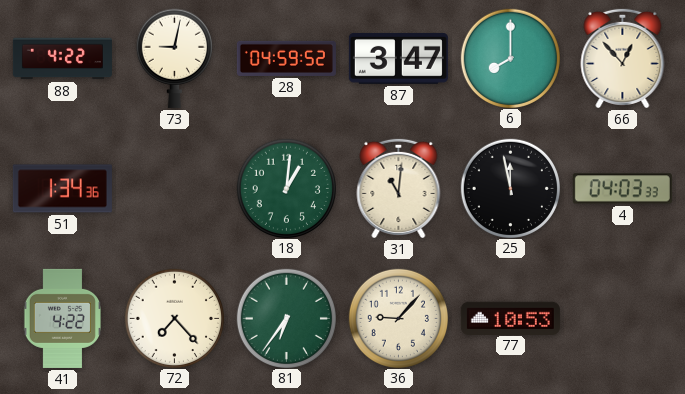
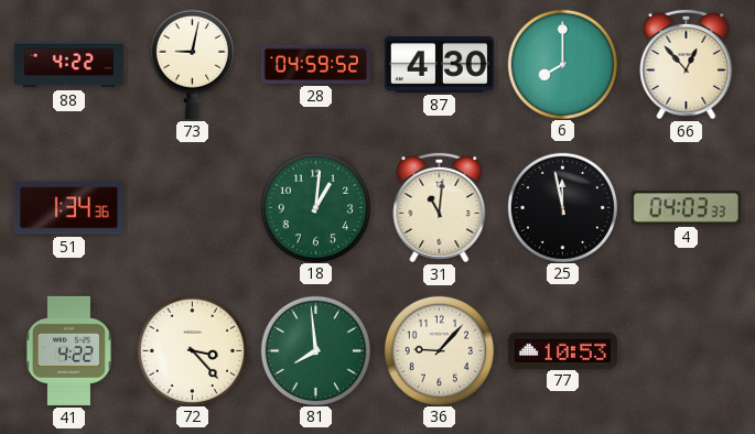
87: 3:47 -> 4:30
72: 7:23 -> 3:23
81: 6:36 -> 7:59
